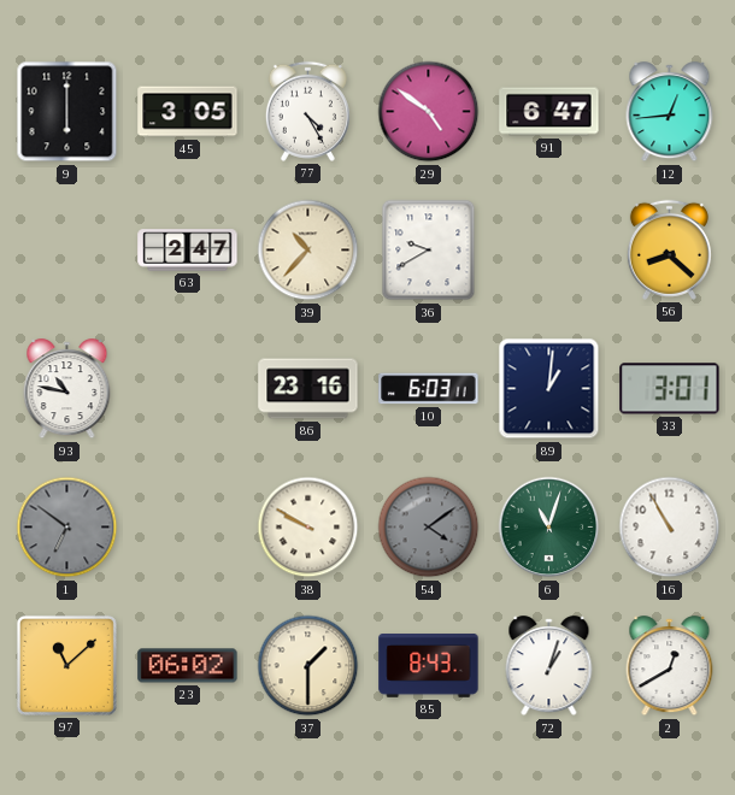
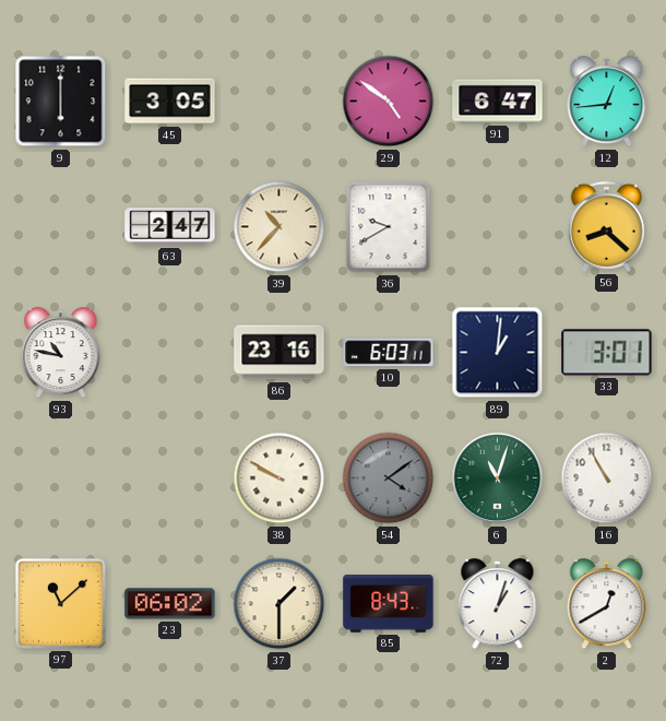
77: 4:25 -> none
1: 6:51 -> none
